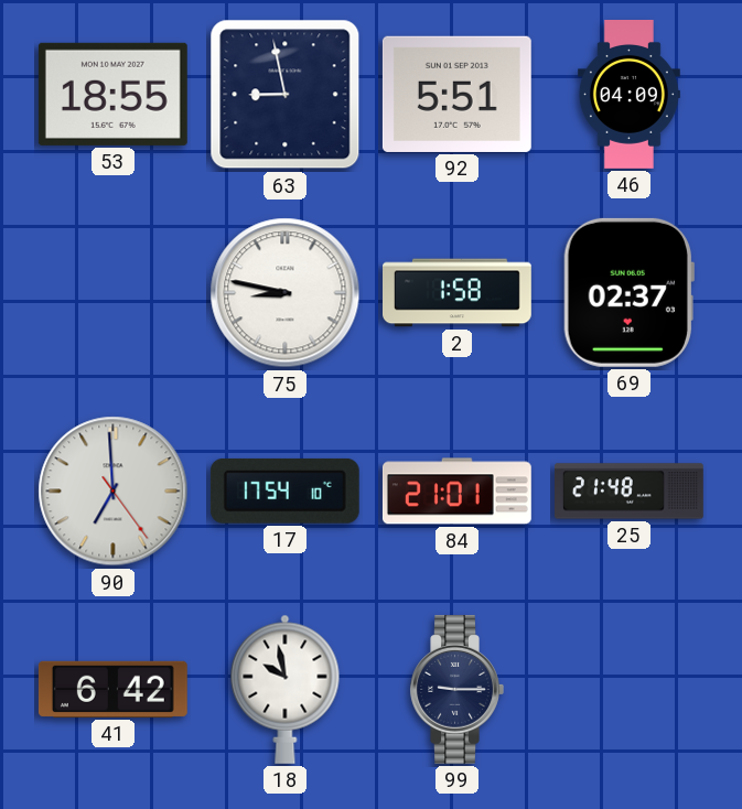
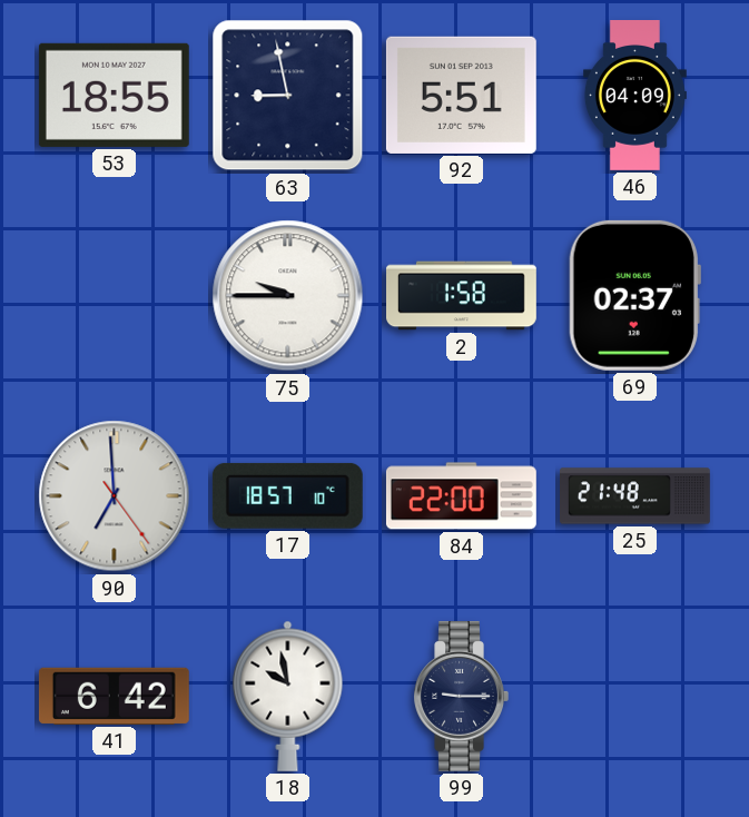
75: 8:47 -> 9:45
17: 17:54 -> 18:57
84: 21:01 -> 22:00
